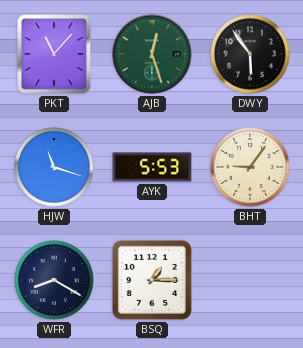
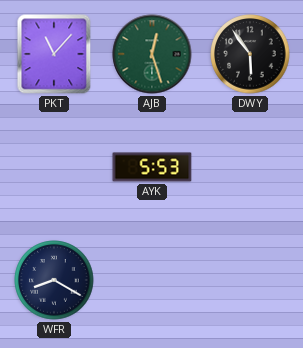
HJW: 11:18 -> none
BHT: 9:06 -> none
BSQ: 1:15 -> none
